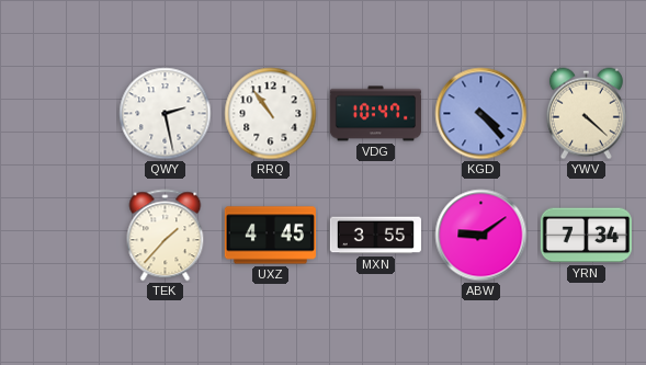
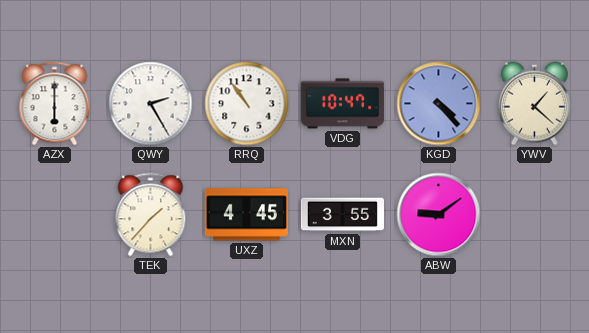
AZX: none -> 6:00
QWY: 2:28 -> 2:25
YWV: 4:22 -> 1:22
YRN: 7:34 -> none
